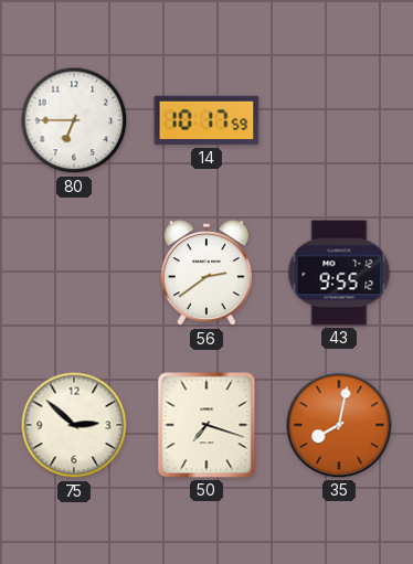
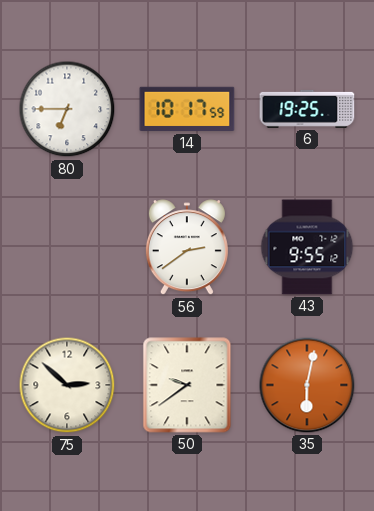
6: none -> 19:25
50: 7:18 -> 9:39
35: 8:02 -> 6:02
